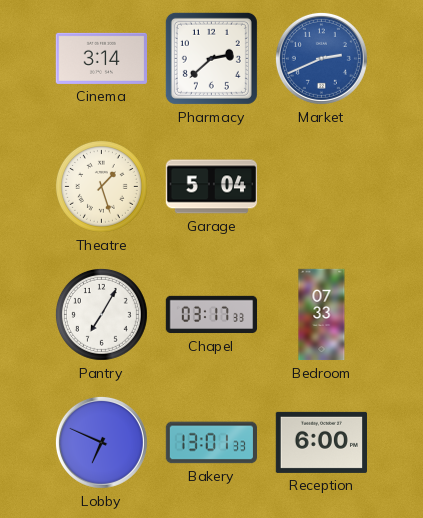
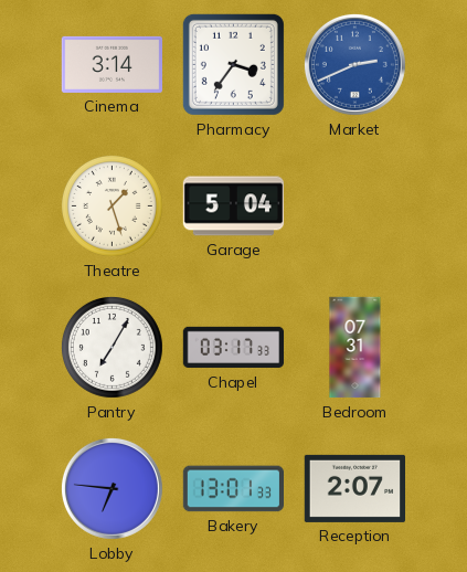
Pharmacy: 2:38 -> 3:36
Bedroom: 07:33 -> 07:31
Lobby: 6:49 -> 6:46
Reception: 6:00 -> 2:07
